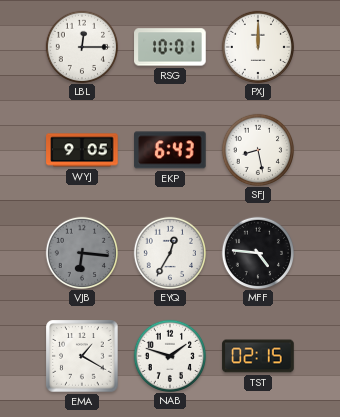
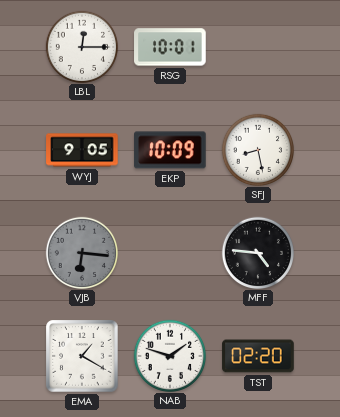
PXJ: 12:00 -> none
EKP: 6:43 -> 10:09
EYQ: 12:35 -> none
TST: 02:15 -> 02:20
